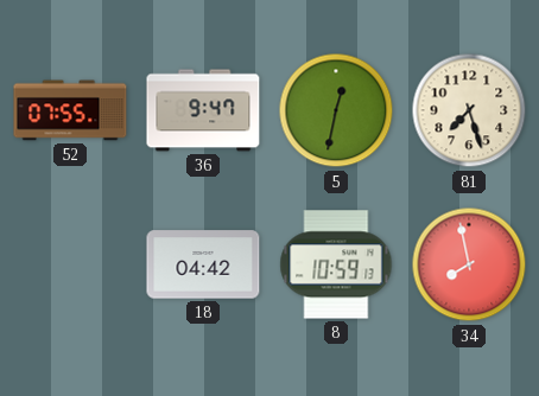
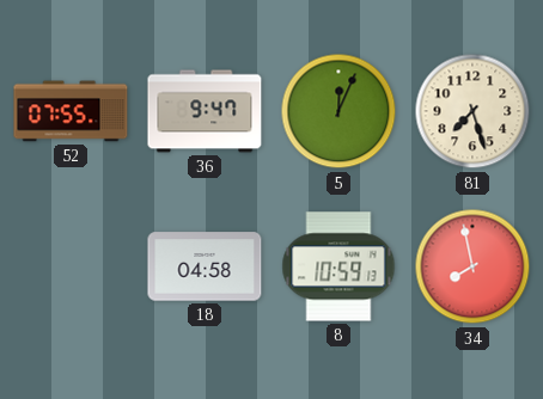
5: 12:32 -> 12:04
18: 04:42 -> 04:58
